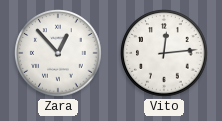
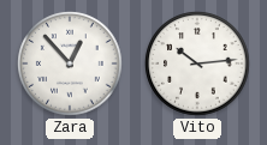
Vito: 12:14 -> 10:14
